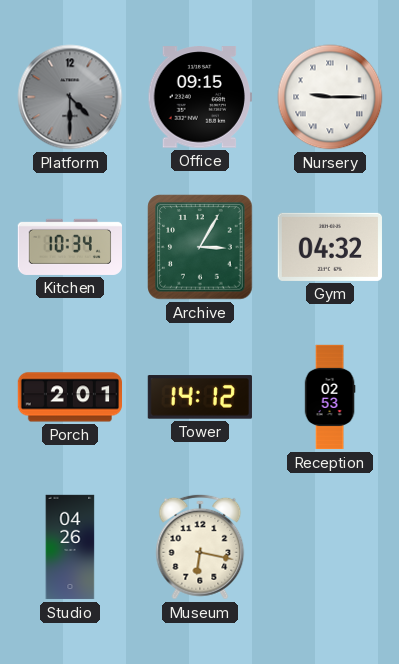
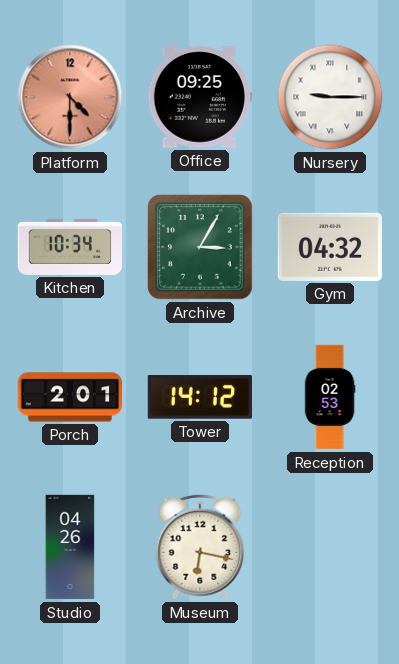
Platform dial: grey -> salmon
Office: 09:15 -> 09:25
